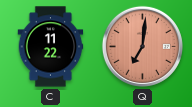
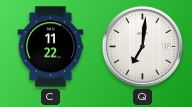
Q dial: salmon -> white
